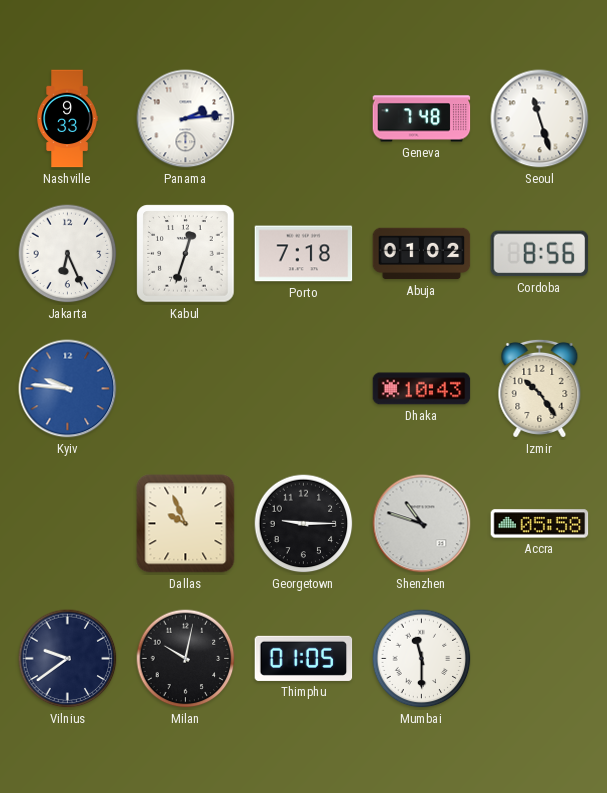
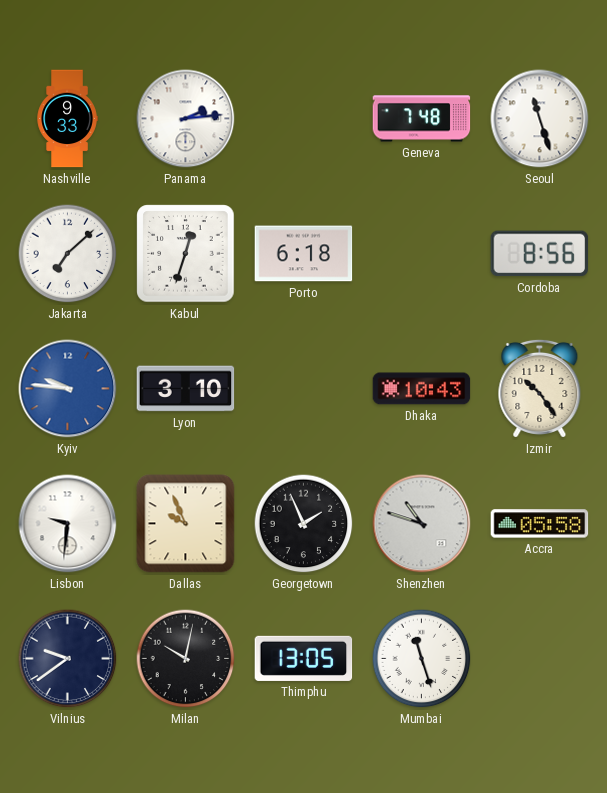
Jakarta: 6:26 -> 7:08
Porto: 7:18 -> 6:18
Abuja: 01:02 -> none
Lyon: none -> 3:10
Lisbon: none -> 9:31
Georgetown: 9:15 -> 1:56
Thimphu: 01:05 -> 13:05
Mumbai: 11:30 -> 11:27
